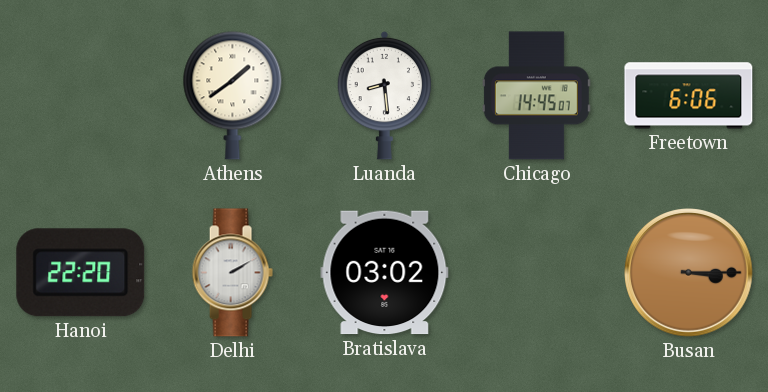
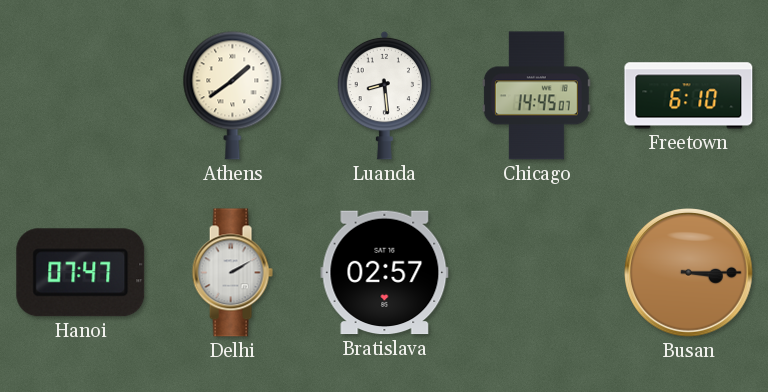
Freetown: 6:06 -> 6:10
Hanoi: 22:20 -> 07:47
Bratislava: 03:02 -> 02:57
